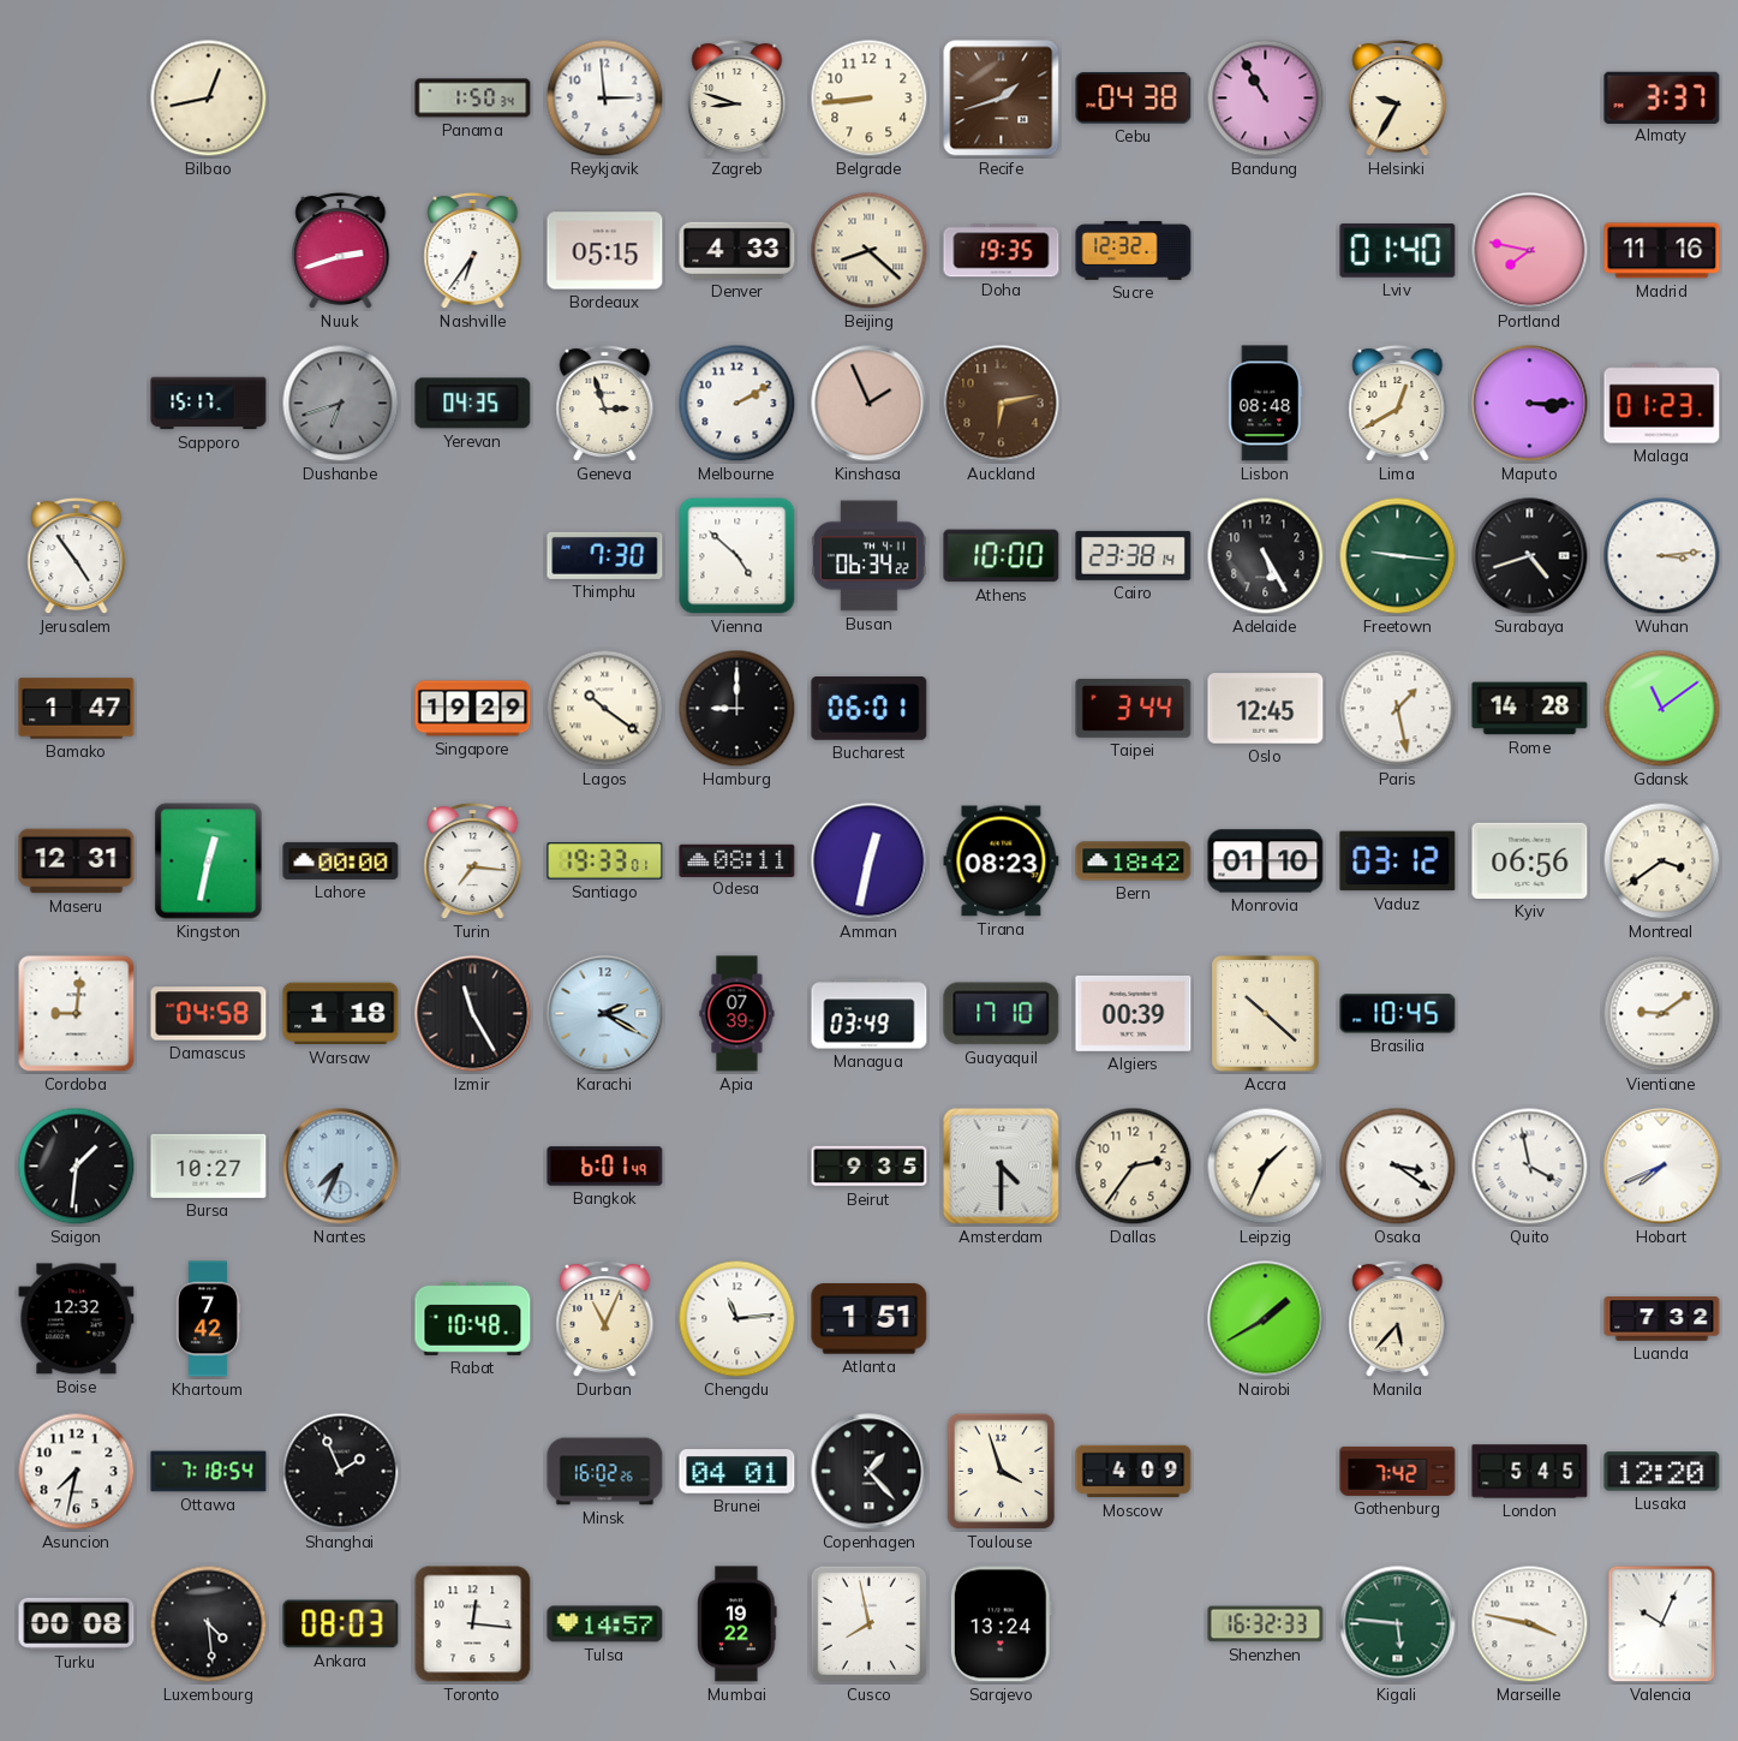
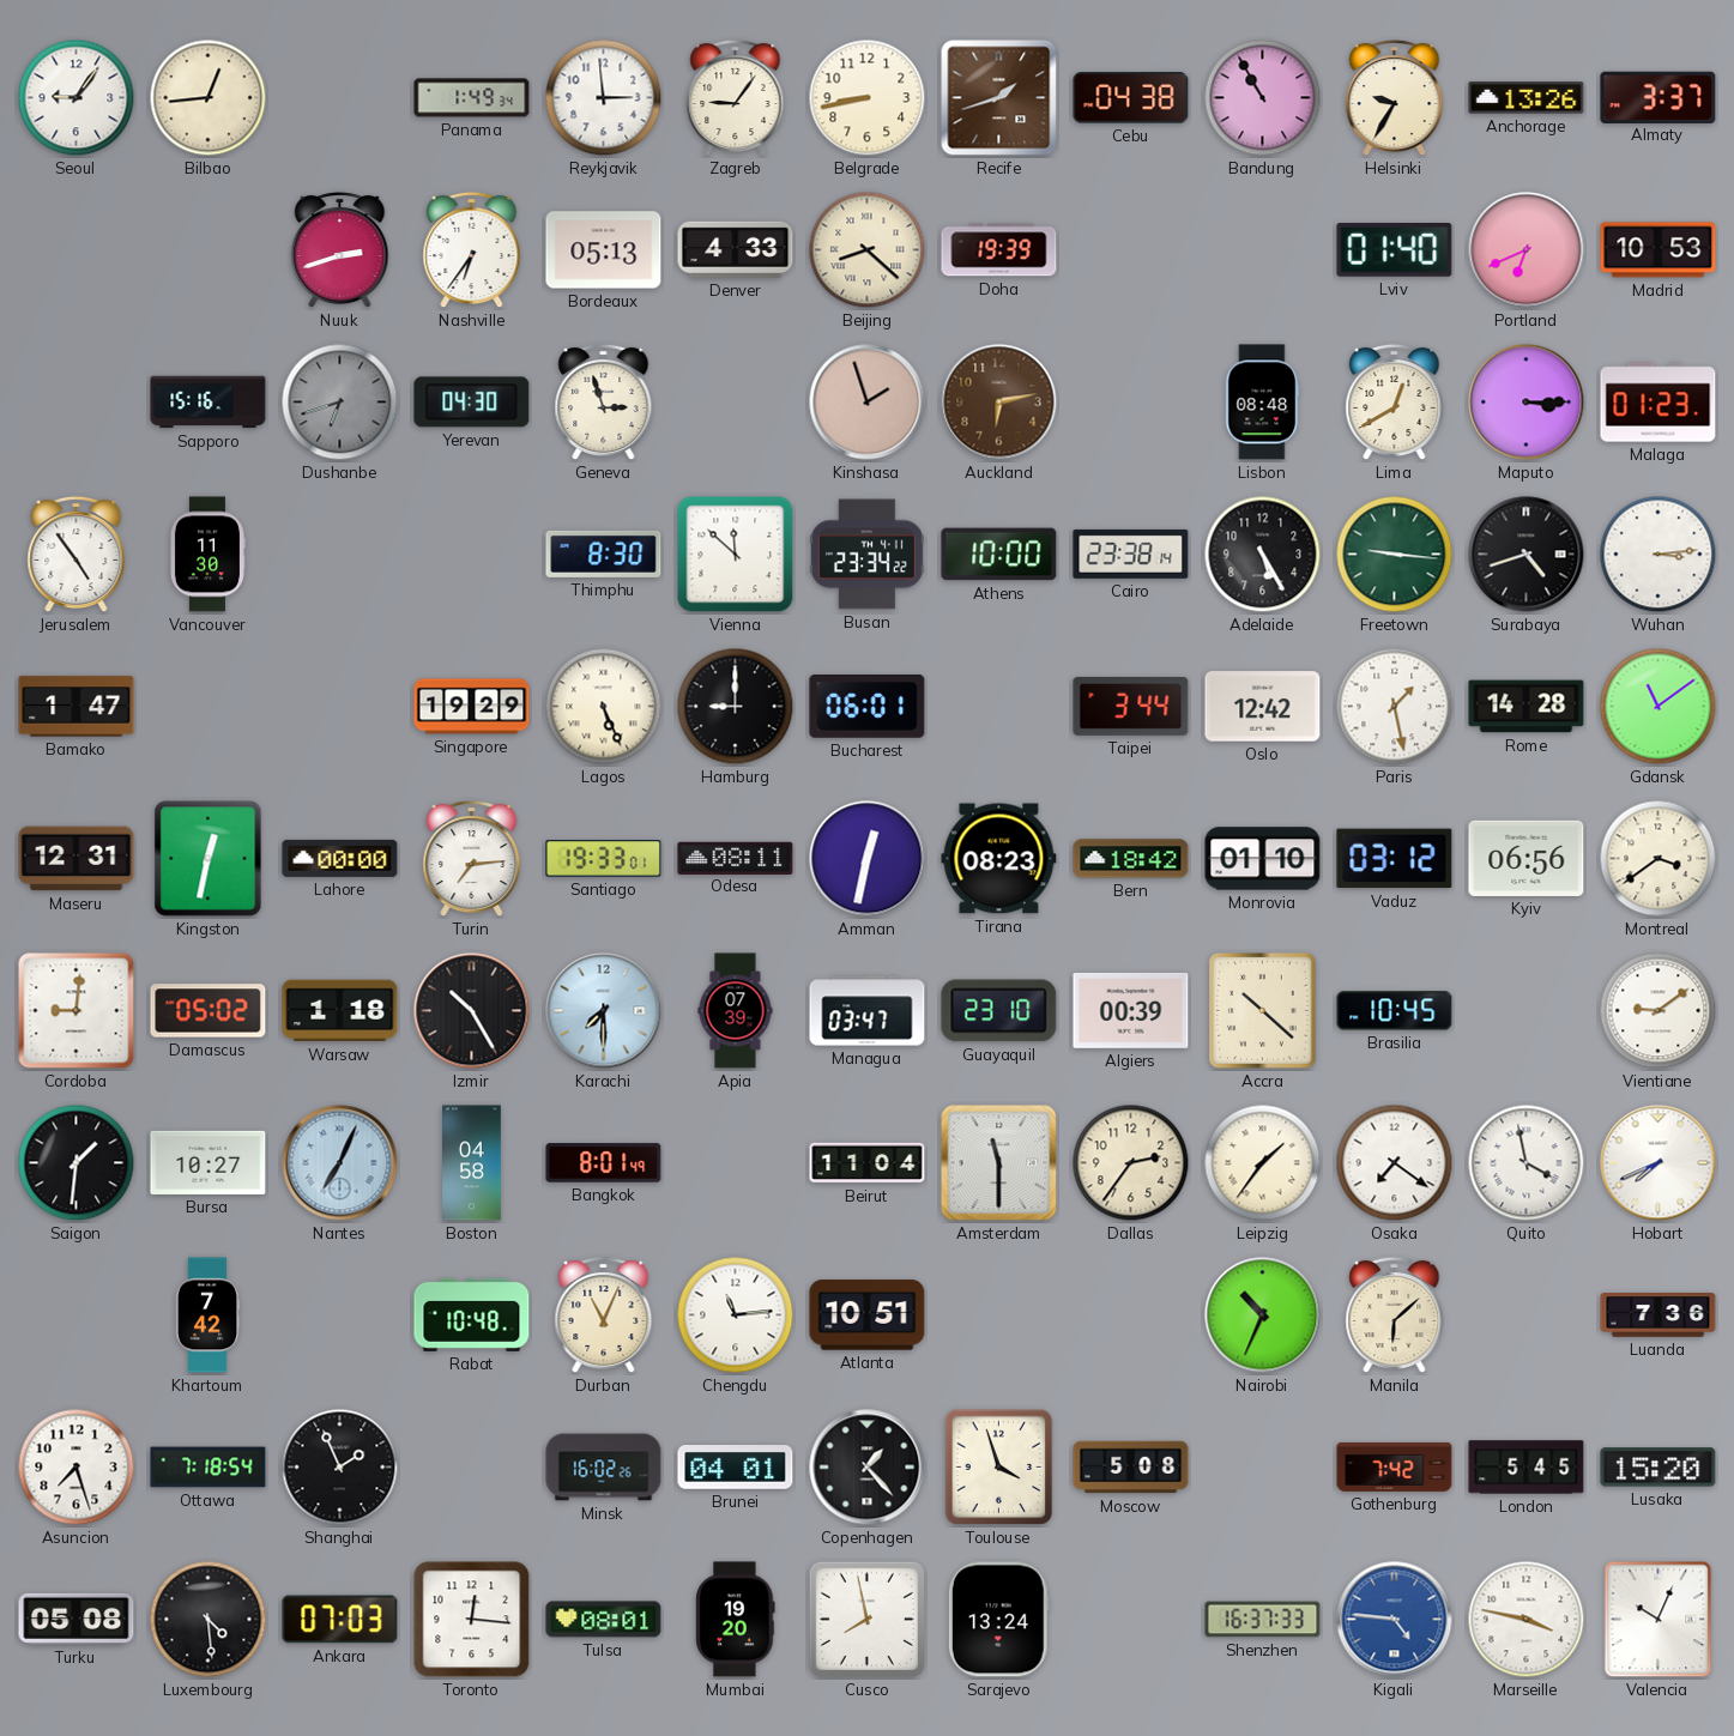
Seoul: none -> 9:06
Bilbao: 12:43 -> 12:44
Panama: 1:50 -> 1:49
Zagreb: 8:48 -> 9:06
Belgrade: 8:44 -> 8:43
Anchorage: none -> 13:26
Bordeaux: 05:15 -> 05:13
Doha: 19:35 -> 19:39
Sucre: 12:32 -> none
Portland: 7:47 -> 6:41
Madrid: 11:16 -> 10:53
Sapporo: 15:17 -> 15:16
Yerevan: 04:35 -> 04:30
Melbourne: 2:10 -> none
Kinshasa: 1:56 -> 1:57
Vancouver: none -> 11:30
Thimphu: 7:30 -> 8:30
Vienna: 4:52 -> 11:52
Busan: 06:34 -> 23:34
Lagos: 10:21 -> 5:26
Oslo: 12:45 -> 12:42
Turin: 7:16 -> 7:14
Damascus: 04:58 -> 05:02
Izmir: 11:25 -> 10:25
Karachi: 2:20 -> 7:30
Managua: 03:49 -> 03:47
Guayaquil: 17:10 -> 23:10
Nantes: 7:34 -> 7:04
Boston: none -> 04:58
Bangkok: 6:01 -> 8:01
Beirut: 9:35 -> 11:04
Amsterdam: 4:30 -> 11:30
Leipzig: 1:34 -> 1:36
Osaka: 3:21 -> 7:21
Boise: 12:32 -> none
Atlanta: 1:51 -> 10:51
Nairobi: 1:40 -> 10:34
Manila: 5:37 -> 6:08
Luanda: 7:32 -> 7:36
Asuncion: 7:32 -> 7:27
Moscow: 4:09 -> 5:08
Lusaka: 12:20 -> 15:20
Turku: 00:08 -> 05:08
Ankara: 08:03 -> 07:03
Tulsa: 14:57 -> 08:01
Mumbai: 19:22 -> 19:20
Shenzhen: 16:32 -> 16:37
Kigali: 5:46 -> 4:46
Kigali dial: green -> blue
